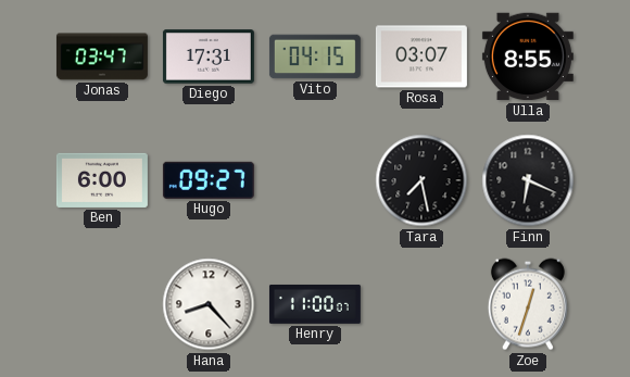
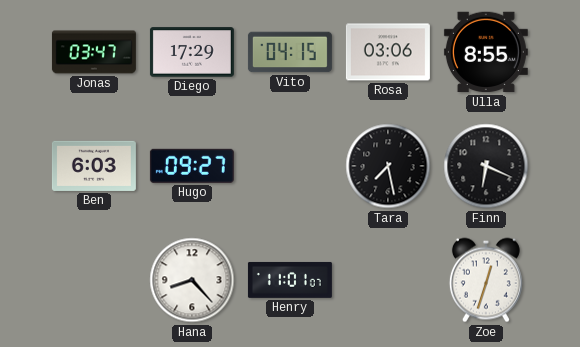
Diego: 17:31 -> 17:29
Rosa: 03:07 -> 03:06
Ben: 6:00 -> 6:03
Henry: 11:00 -> 11:01
